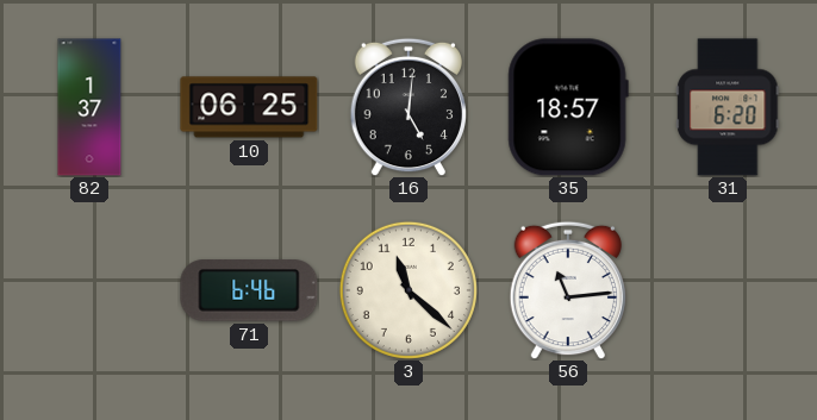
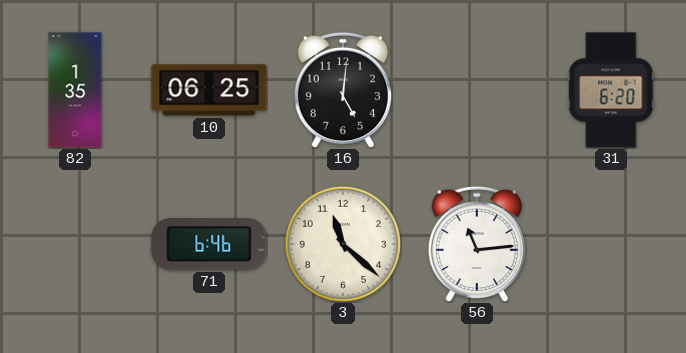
82: 1:37 -> 1:35
35: 18:57 -> none
